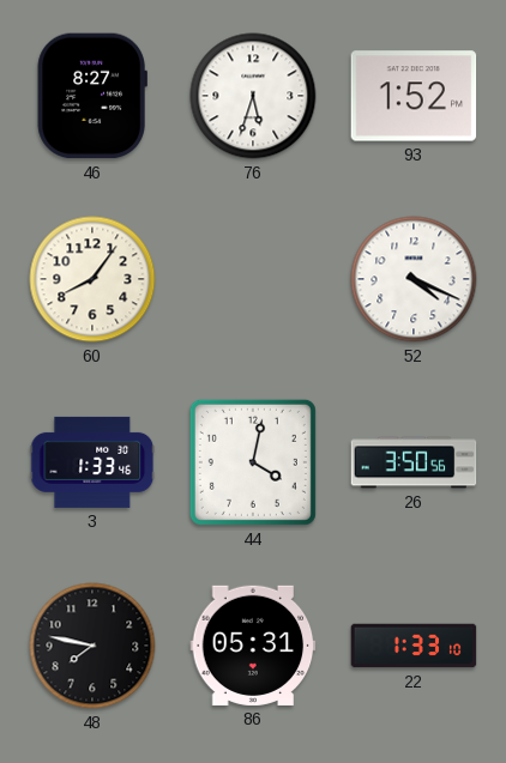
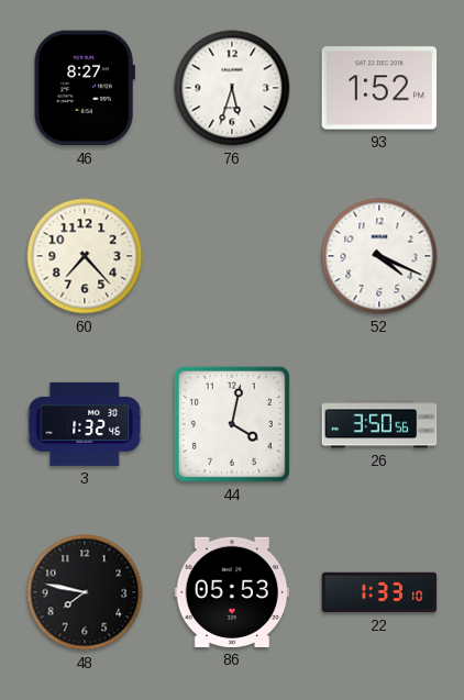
60: 8:06 -> 7:23
3: 1:33 -> 1:32
86: 05:31 -> 05:53
